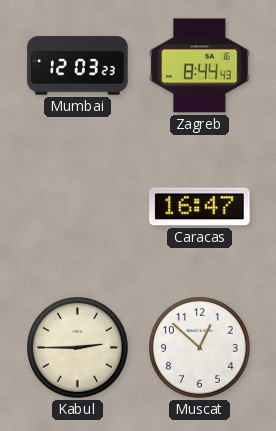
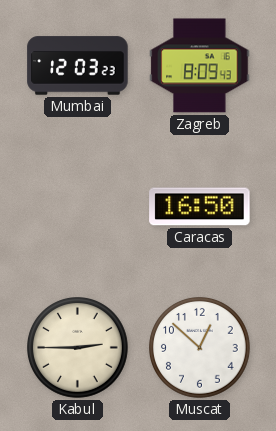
Zagreb: 8:44 -> 8:09
Caracas: 16:47 -> 16:50
